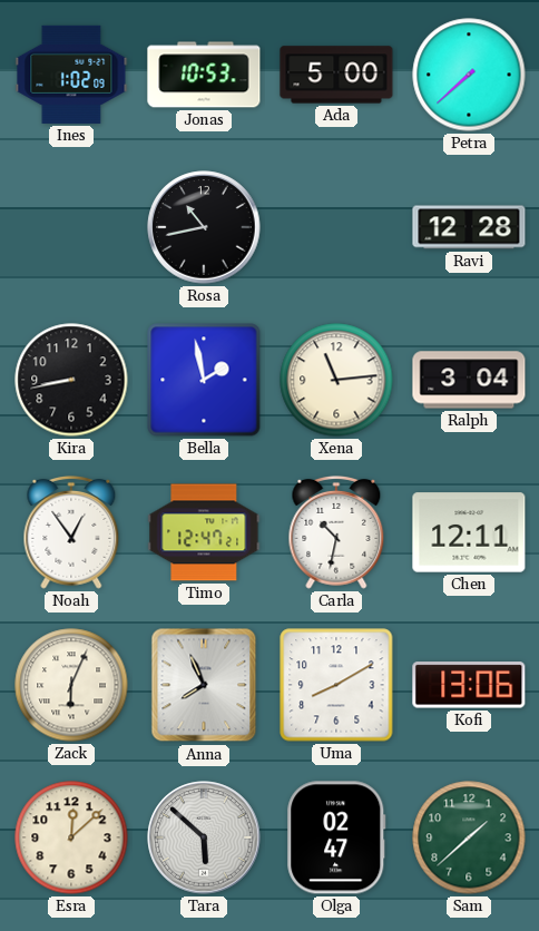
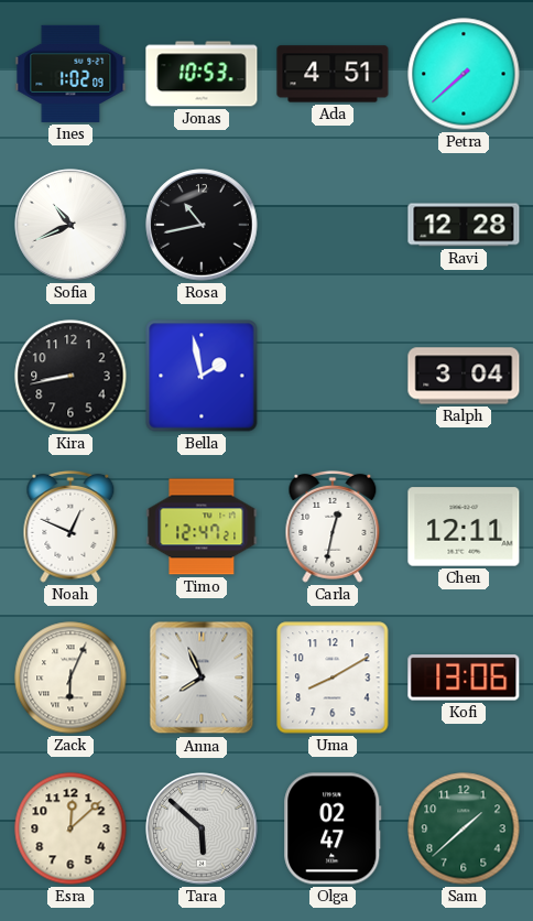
Ada: 5:00 -> 4:51
Sofia: none -> 10:41
Xena: 11:14 -> none
Noah: 12:54 -> 12:49
Carla: 10:32 -> 12:32
